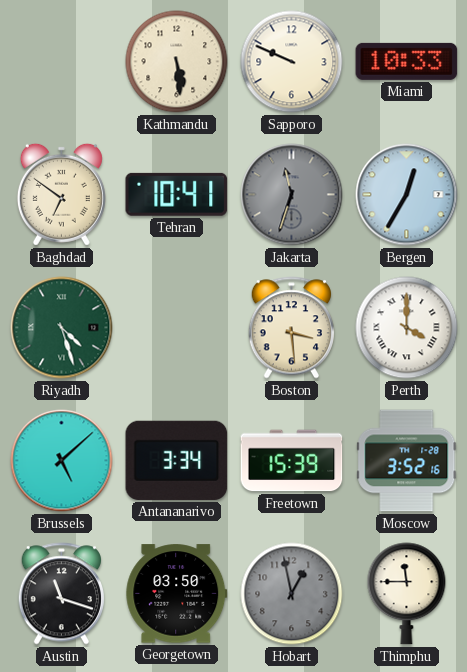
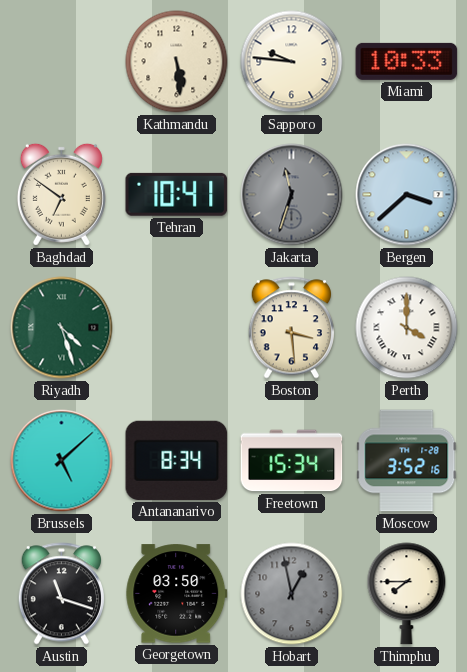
Sapporo: 9:49 -> 9:46
Bergen: 12:35 -> 3:38
Antananarivo: 3:34 -> 8:34
Freetown: 15:39 -> 15:34
Thimphu: 11:45 -> 7:45
